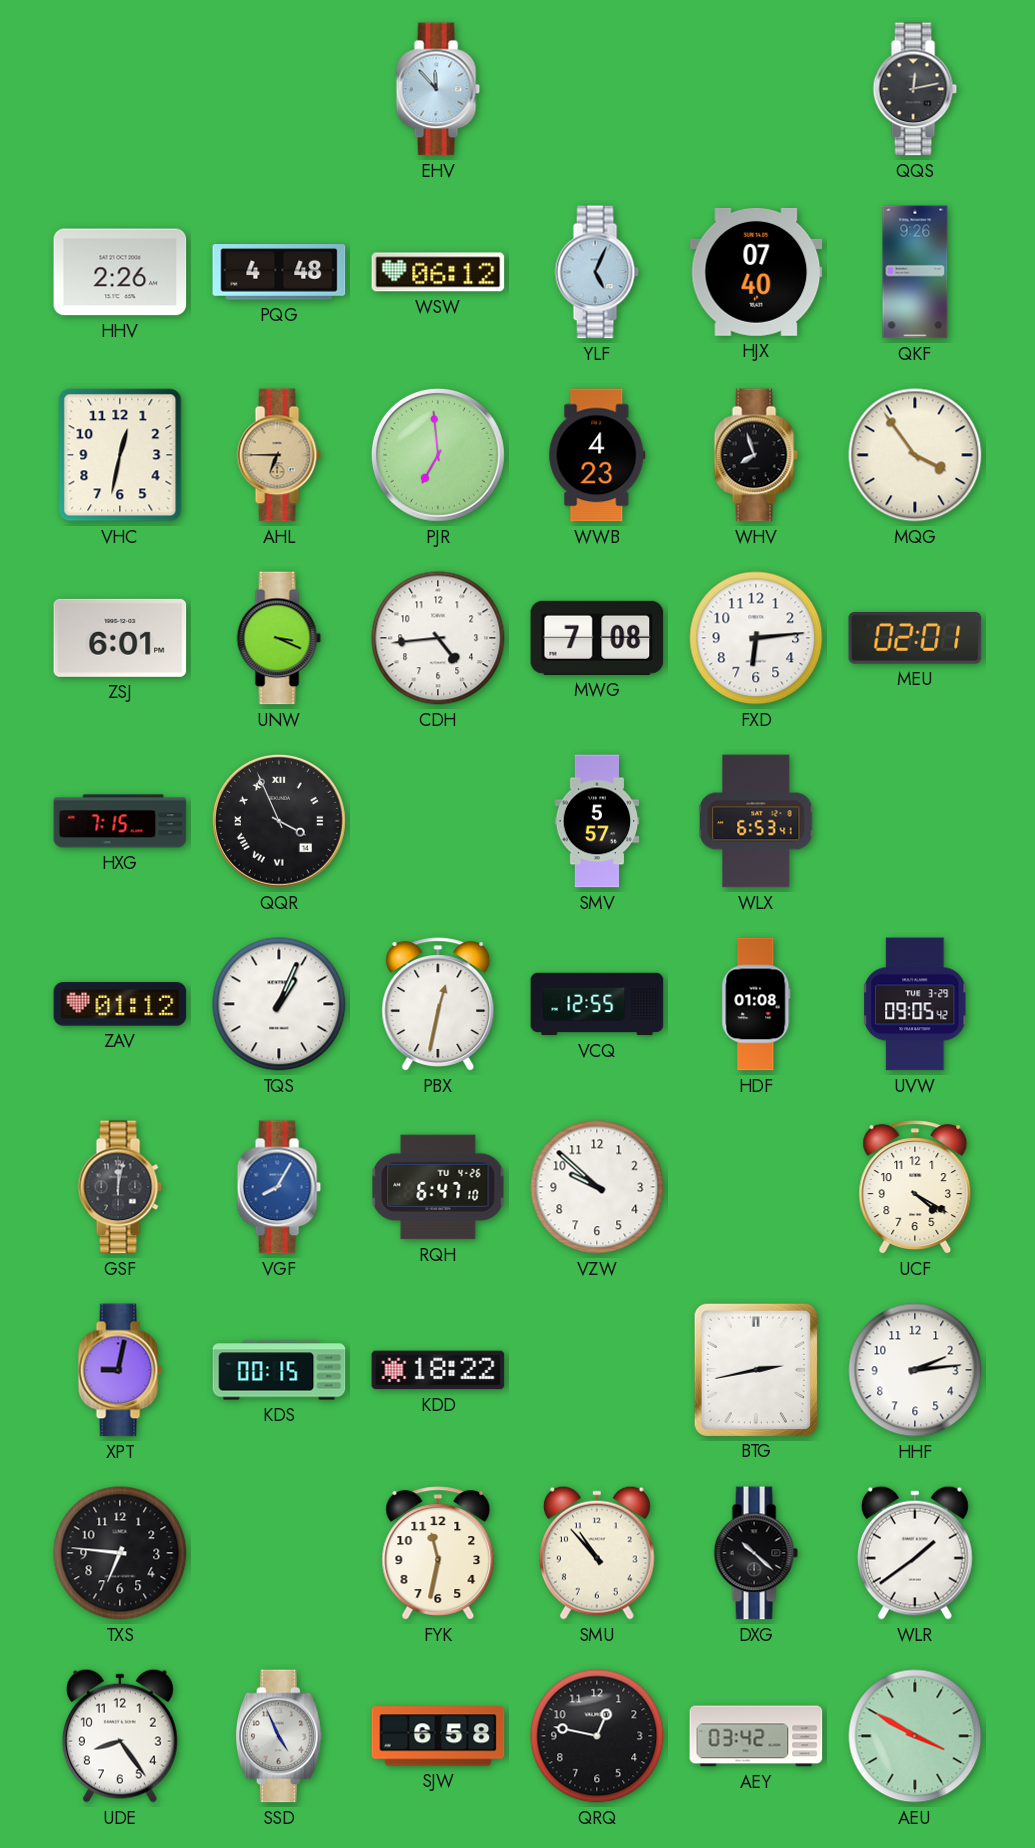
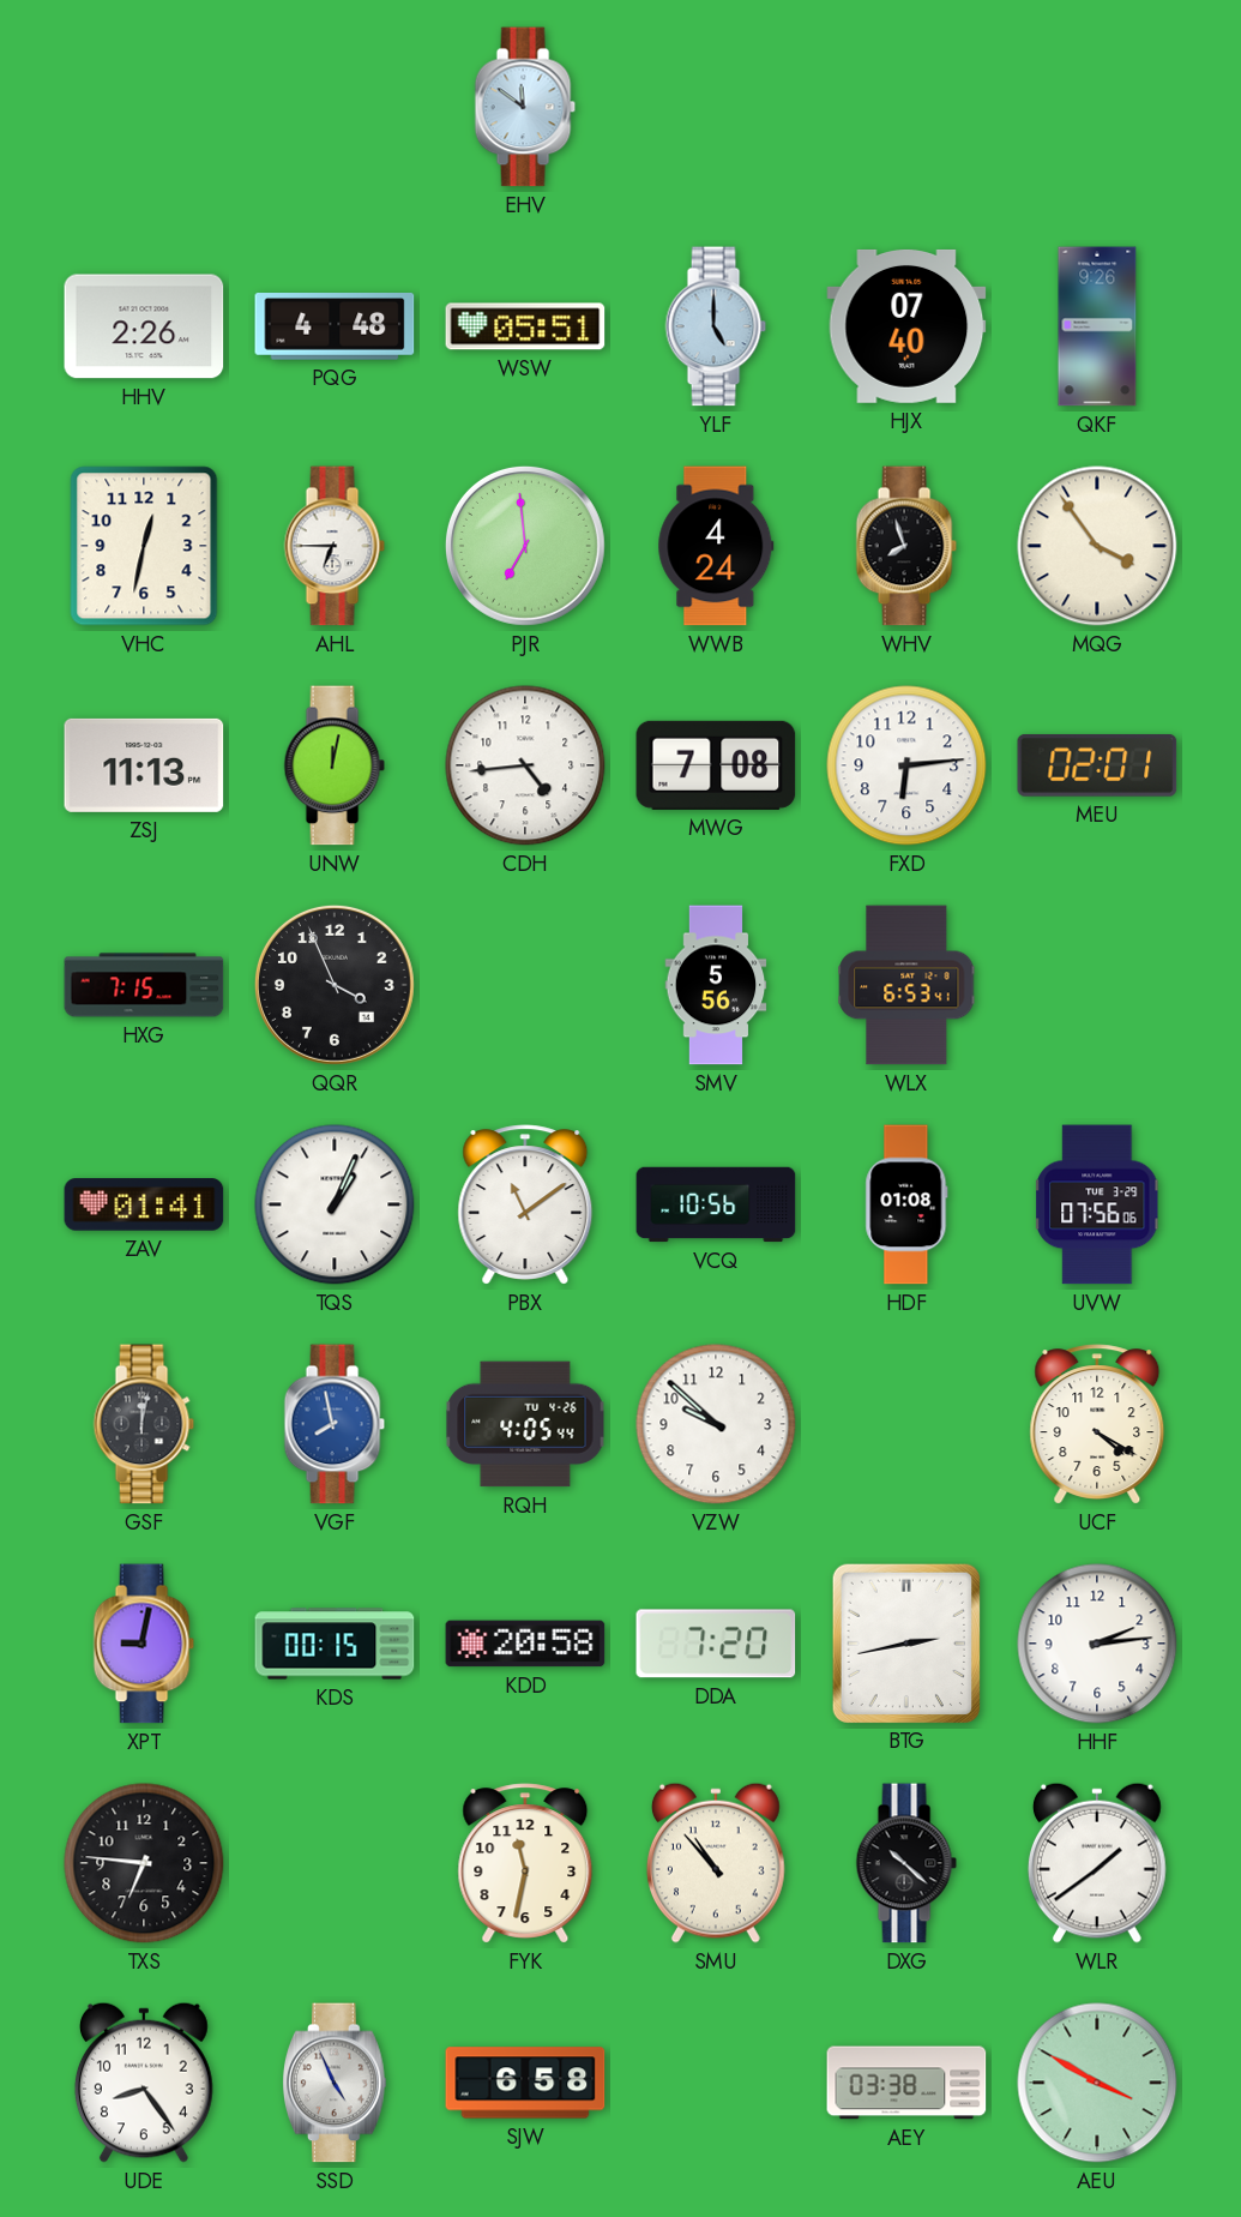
EHV: 11:53 -> 11:51
QQS: 12:13 -> none
WSW: 06:12 -> 05:51
YLF: 5:04 -> 5:00
AHL dial: champagne -> white
WWB: 4:23 -> 4:24
ZSJ: 6:01 -> 11:13
UNW: 3:19 -> 12:02
QQR numerals: Roman -> Arabic
SMV: 5:57 -> 5:56
ZAV: 01:12 -> 01:41
PBX: 12:32 -> 11:09
VCQ: 12:55 -> 10:56
UVW: 09:05 -> 07:56
VGF: 8:05 -> 7:58
RQH: 6:47 -> 4:05
KDD: 18:22 -> 20:58
DDA: none -> 7:20
QRQ: 12:47 -> none
AEY: 03:42 -> 03:38
